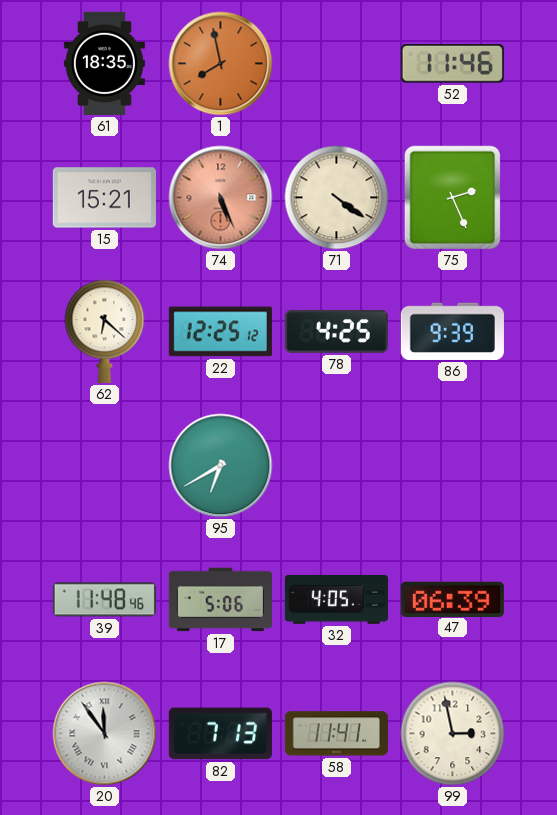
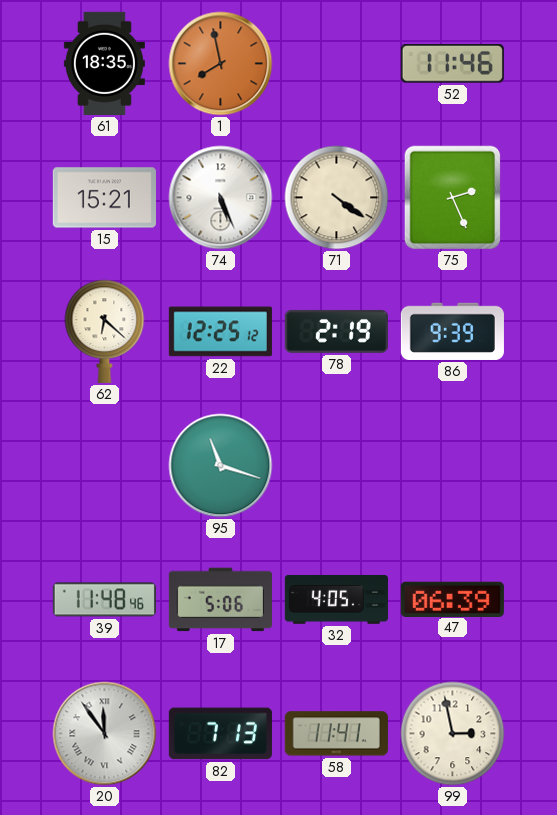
74 dial: salmon -> white
78: 4:25 -> 2:19
95: 6:40 -> 11:18
